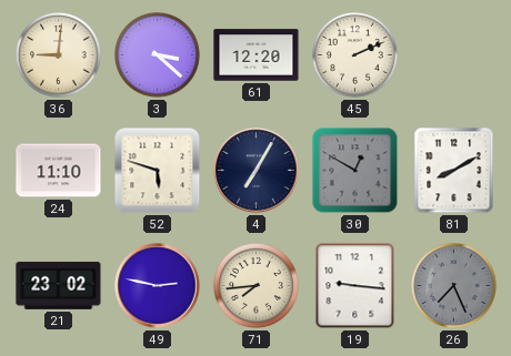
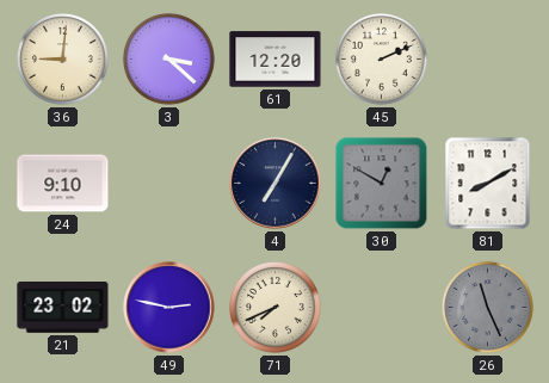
24: 11:10 -> 9:10
52: 5:48 -> none
71: 7:44 -> 7:41
19: 9:16 -> none
26: 7:26 -> 11:26
